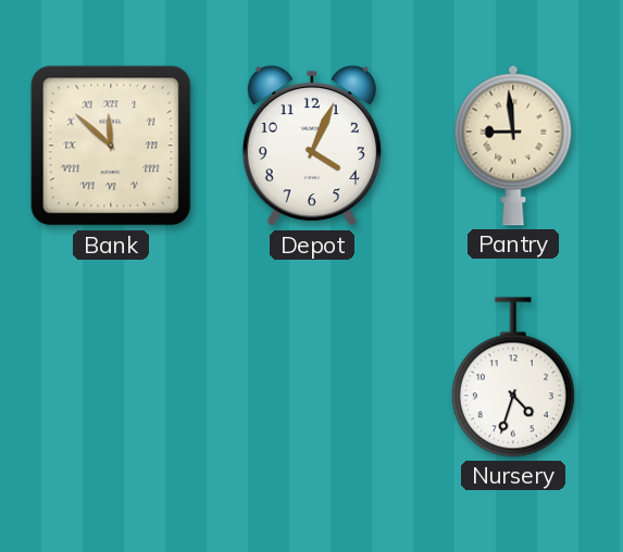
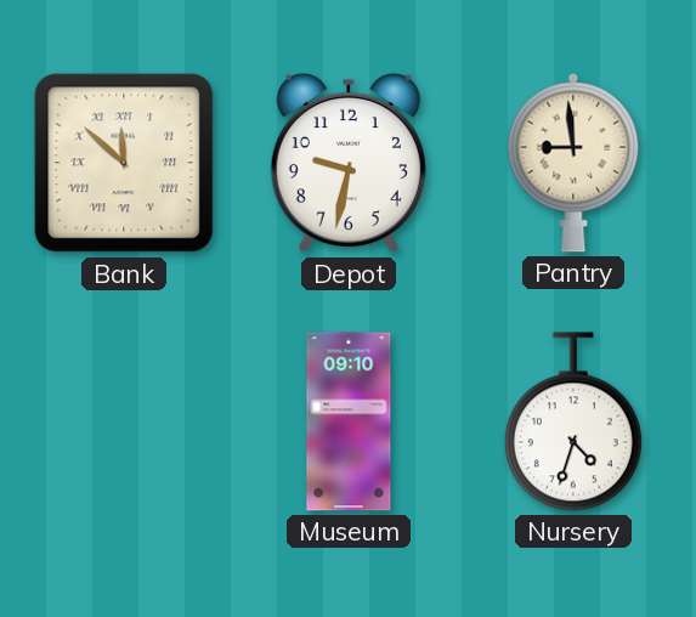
Depot: 4:04 -> 9:32
Museum: none -> 09:10
